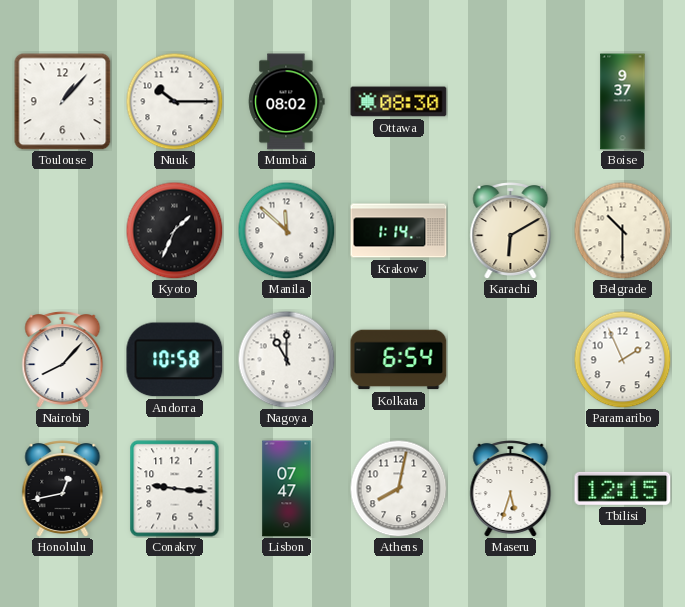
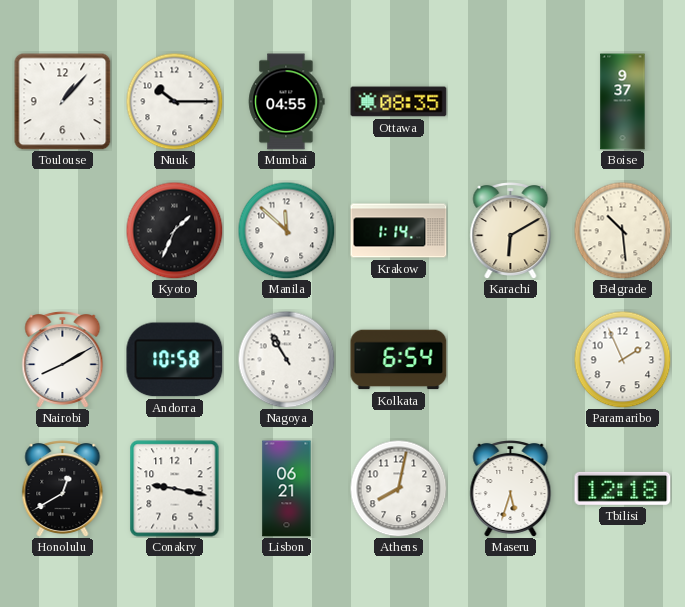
Mumbai: 08:02 -> 04:55
Ottawa: 08:30 -> 08:35
Belgrade: 10:30 -> 10:29
Nairobi: 8:07 -> 8:10
Nagoya: 11:00 -> 10:55
Honolulu: 12:43 -> 12:40
Conakry: 9:16 -> 9:17
Lisbon: 07:47 -> 06:21
Tbilisi: 12:15 -> 12:18
